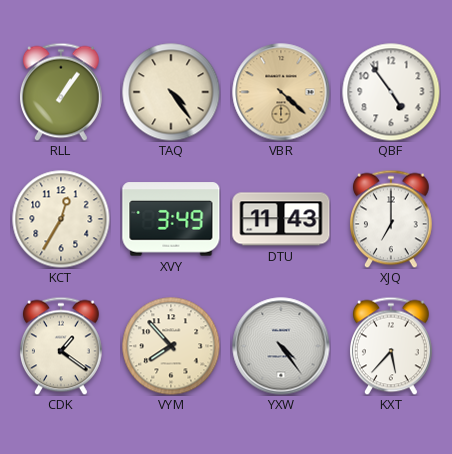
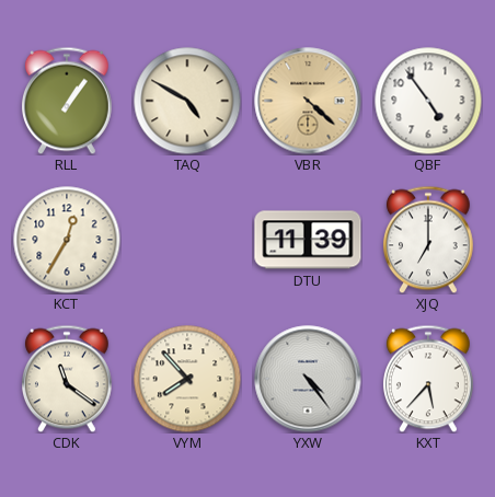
TAQ: 4:24 -> 4:50
XVY: 3:49 -> none
DTU: 11:43 -> 11:39
CDK: 1:21 -> 11:21
